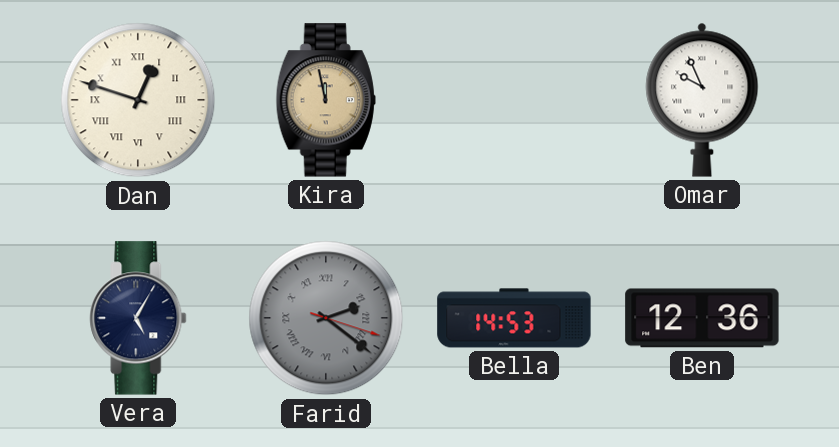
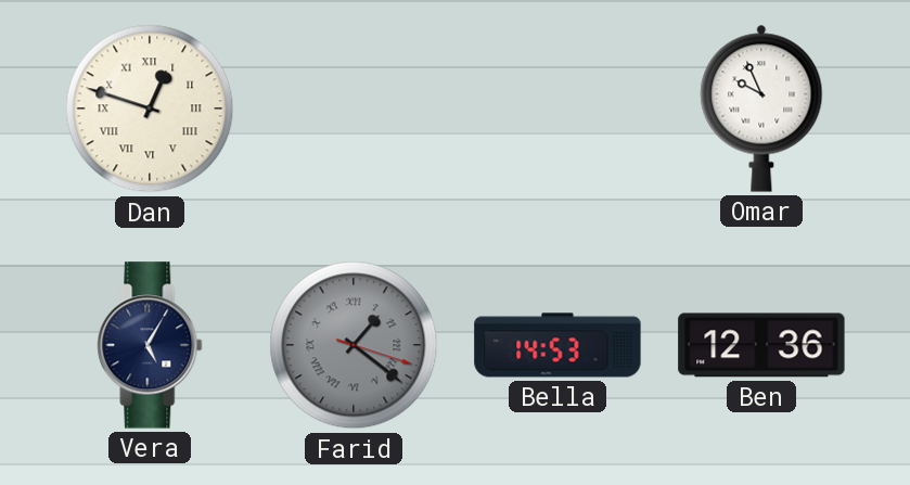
Kira: 11:58 -> none
Farid: 2:21 -> 1:21
